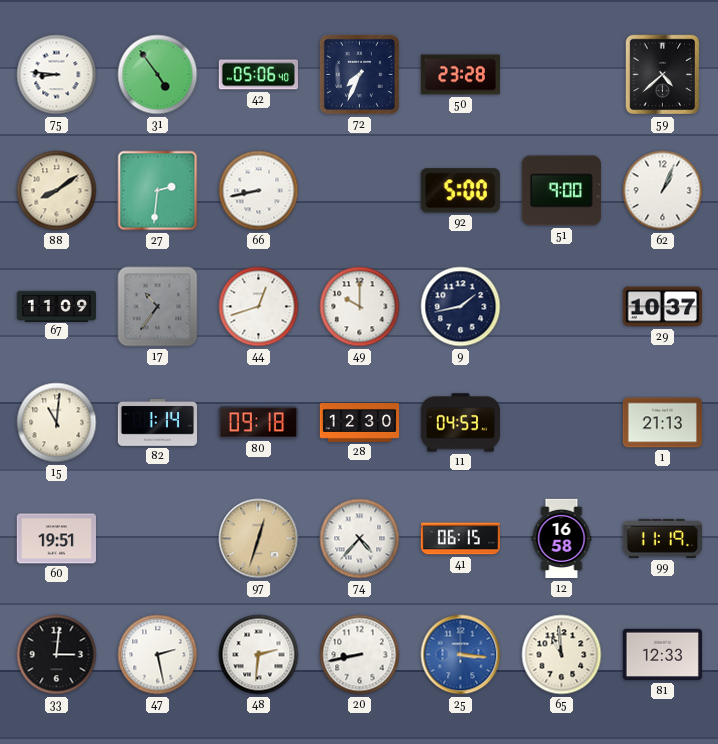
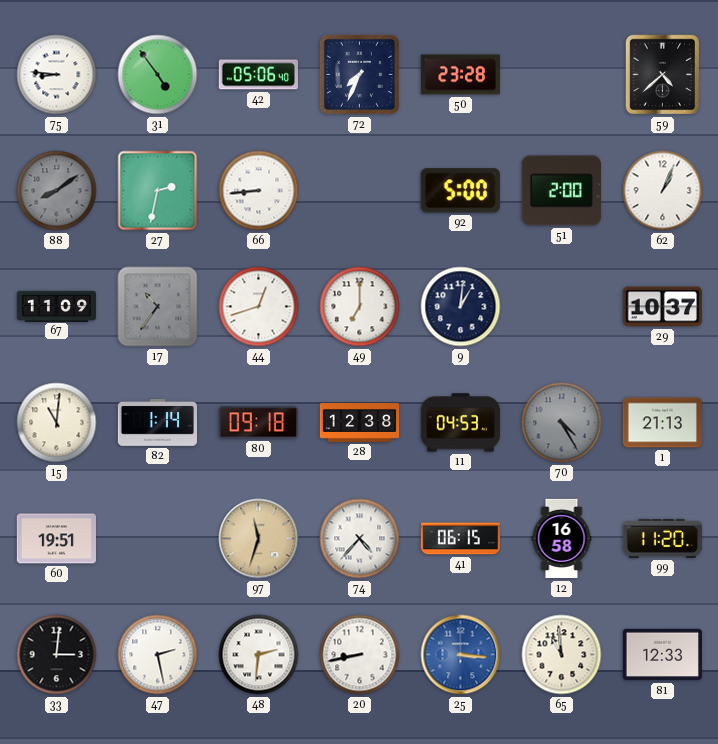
88 dial: cream -> grey
27: 2:31 -> 2:32
66: 8:43 -> 8:44
51: 9:00 -> 2:00
49: 10:00 -> 7:00
9: 1:43 -> 1:01
28: 12:30 -> 12:38
70: none -> 4:25
97: 12:33 -> 11:33
99: 11:19 -> 11:20
